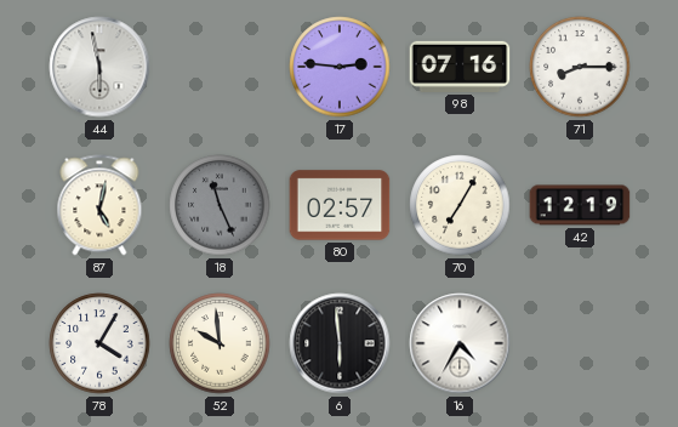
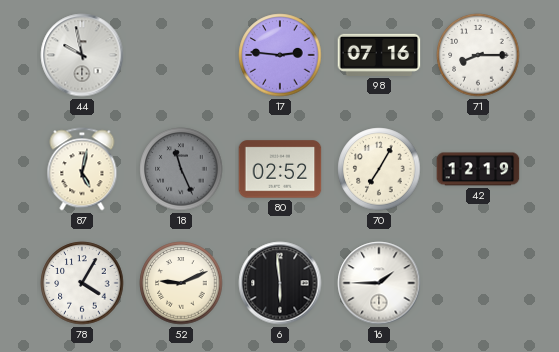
44: 5:58 -> 9:58
80: 02:57 -> 02:52
52: 9:59 -> 9:11
16: 4:35 -> 1:45
